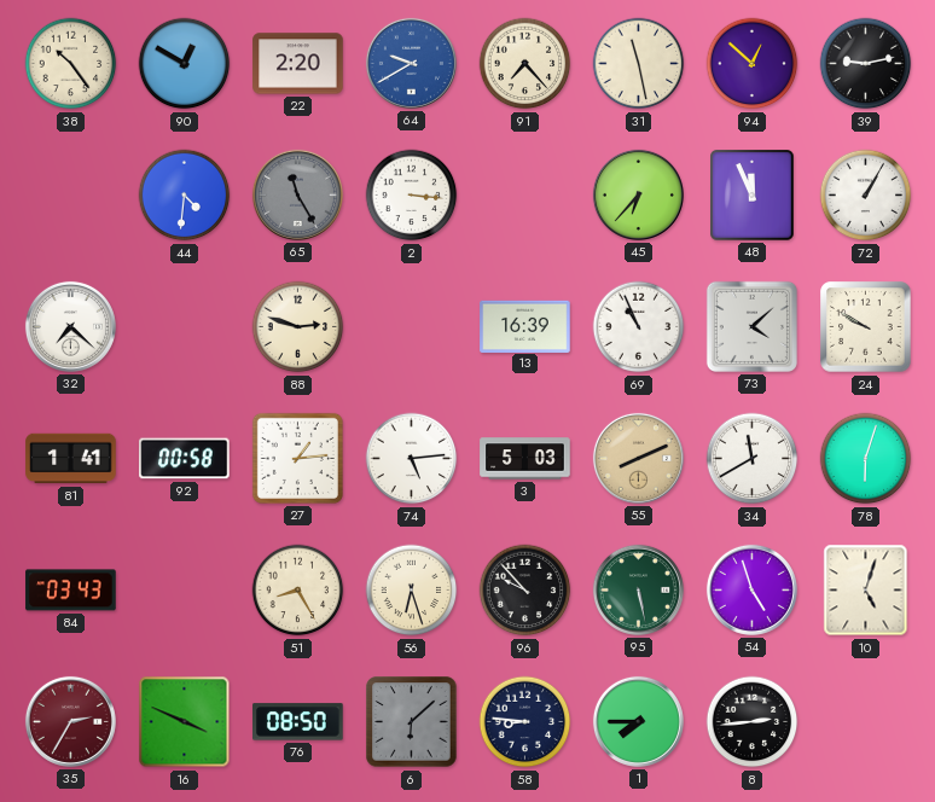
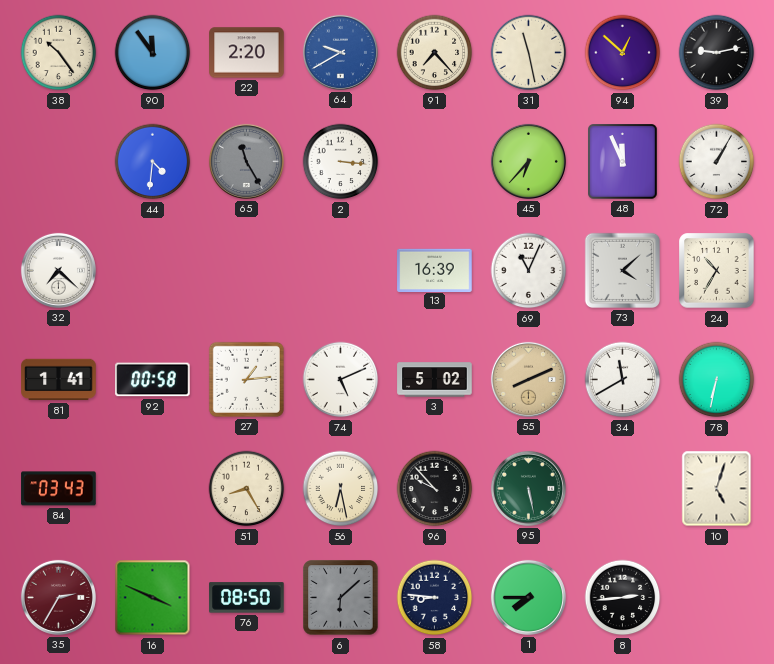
90: 12:50 -> 11:54
88: 2:48 -> none
69: 10:56 -> 11:04
24: 9:50 -> 10:35
74: 5:14 -> 5:11
3: 5:03 -> 5:02
78: 6:03 -> 6:32
56: 6:27 -> 6:28
54: 4:57 -> none
